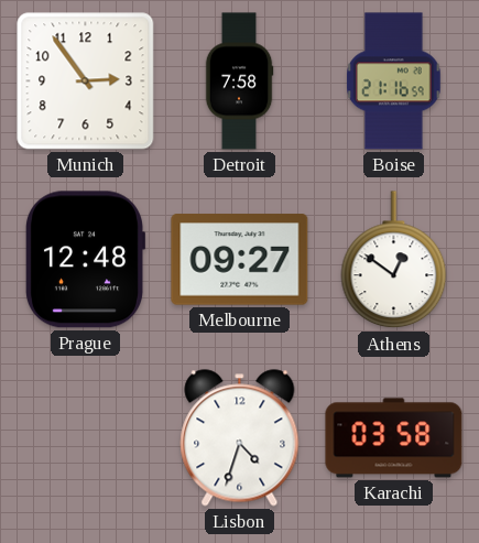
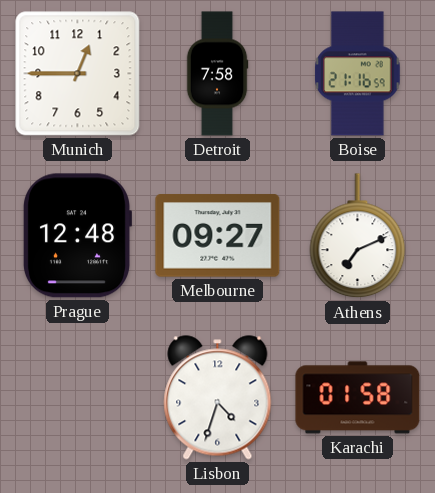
Munich: 2:54 -> 12:45
Athens: 12:51 -> 7:11
Karachi: 03:58 -> 01:58
